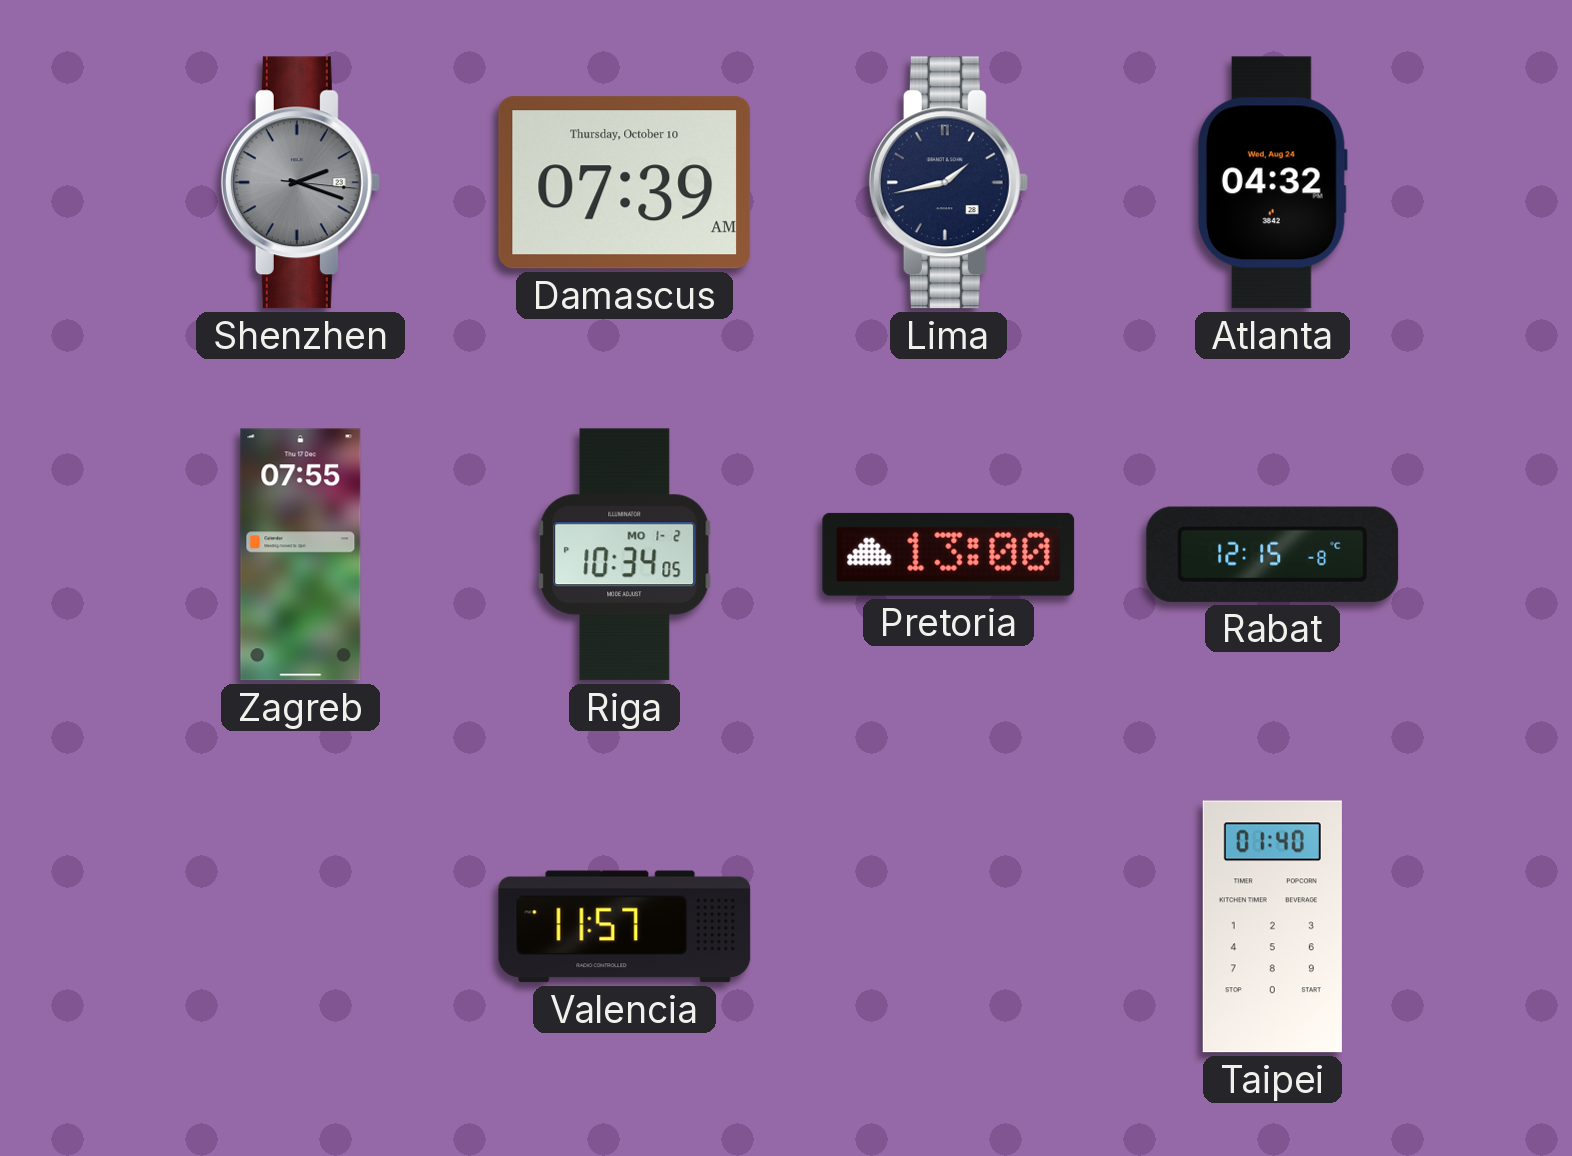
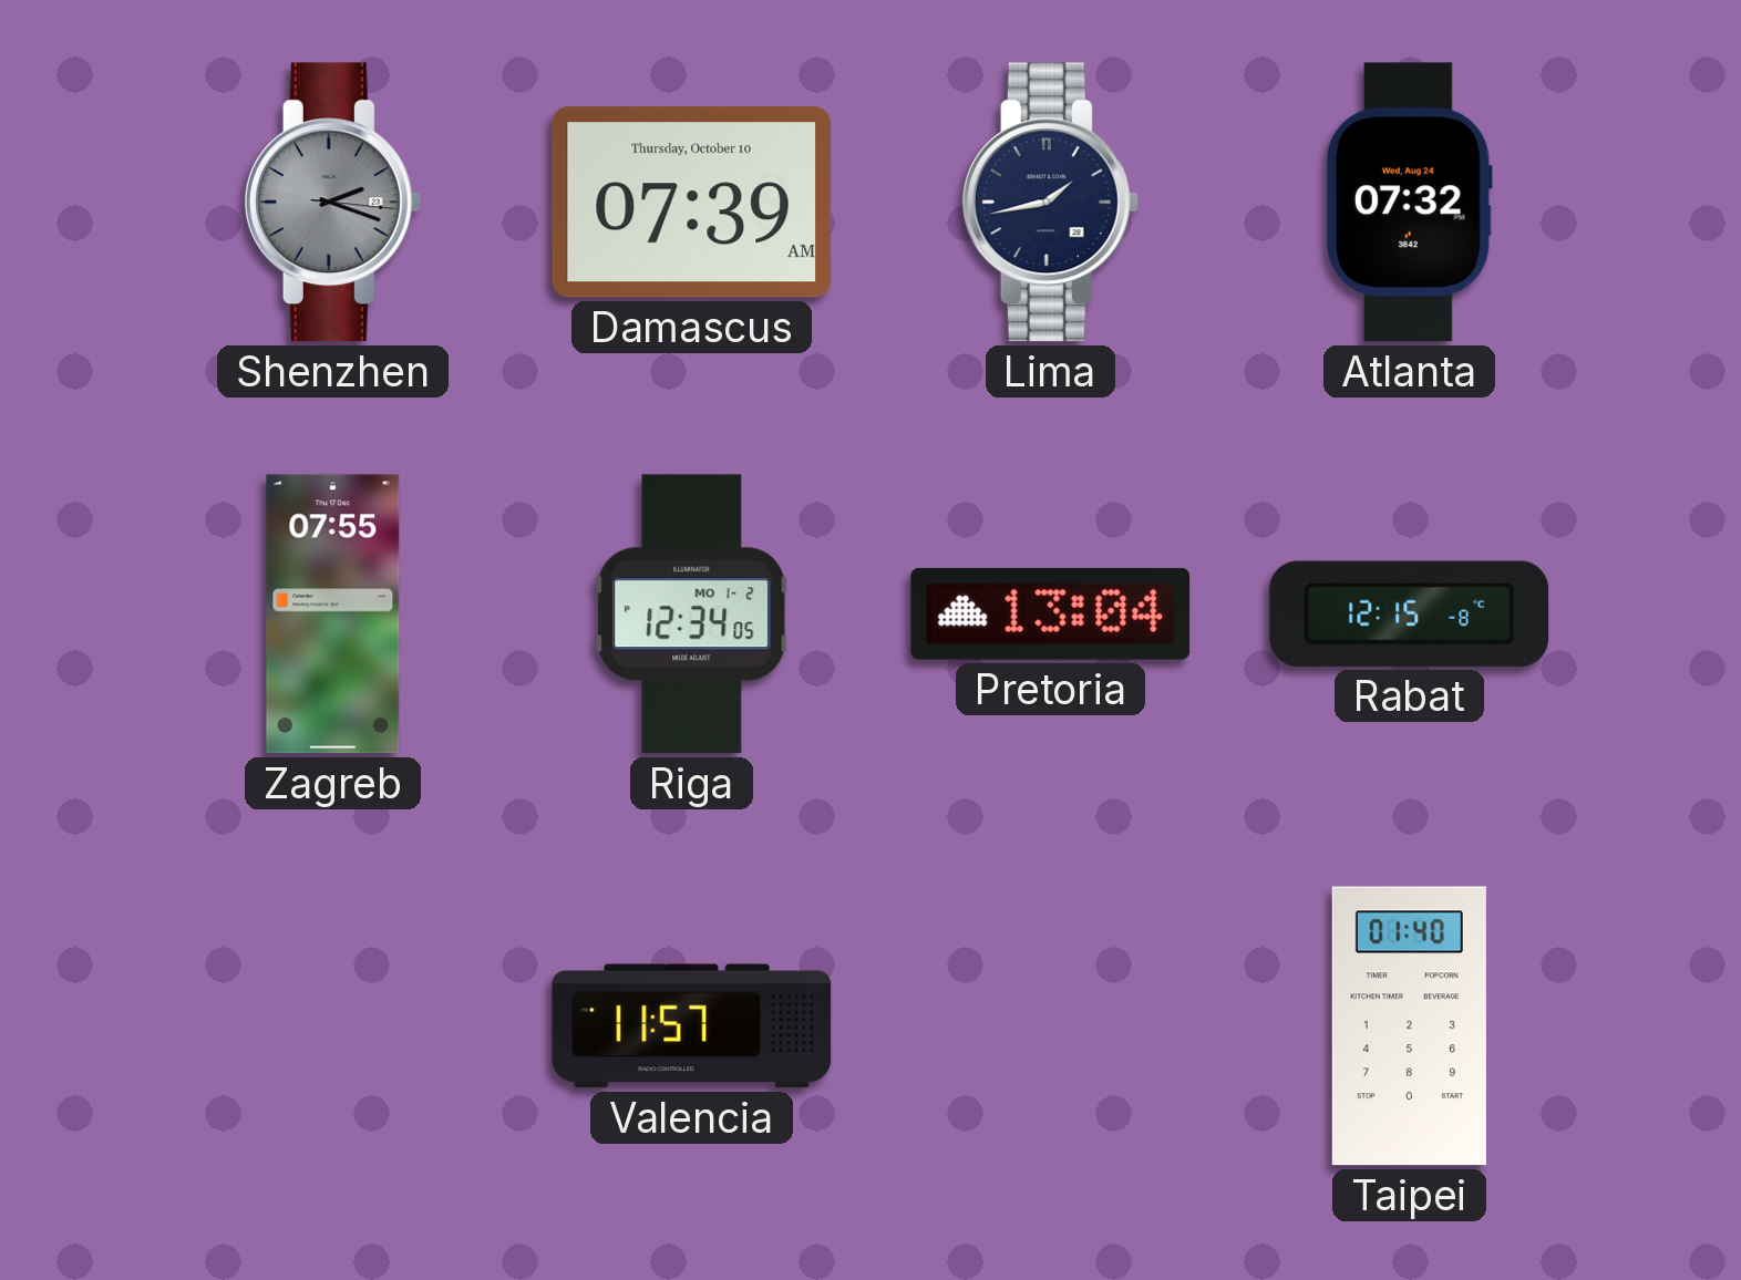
Atlanta: 04:32 -> 07:32
Riga: 10:34 -> 12:34
Pretoria: 13:00 -> 13:04
